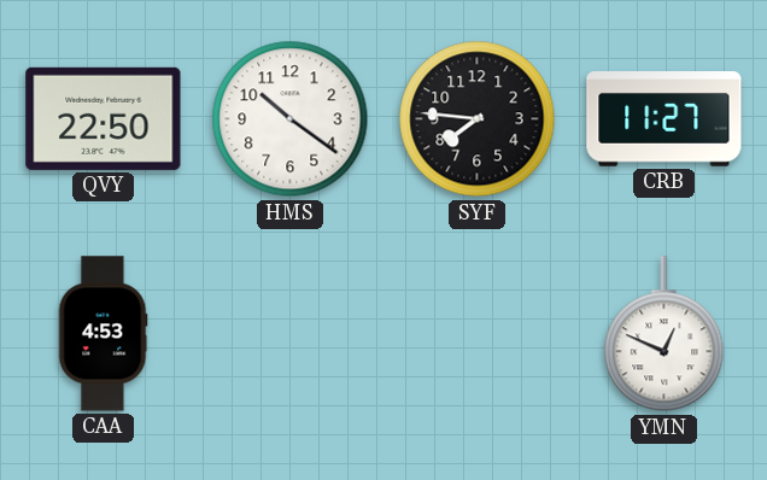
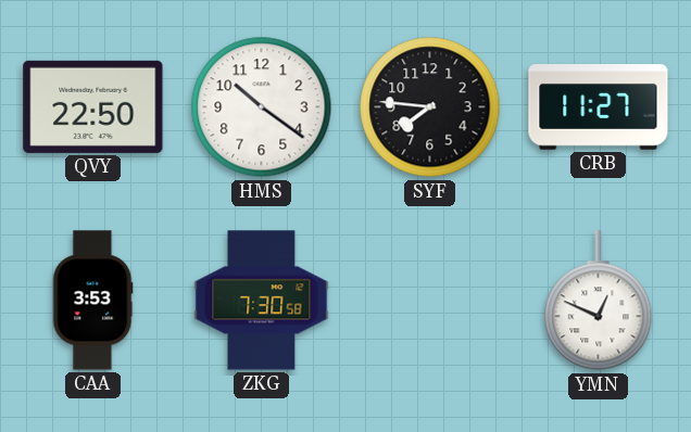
CAA: 4:53 -> 3:53
ZKG: none -> 7:30
